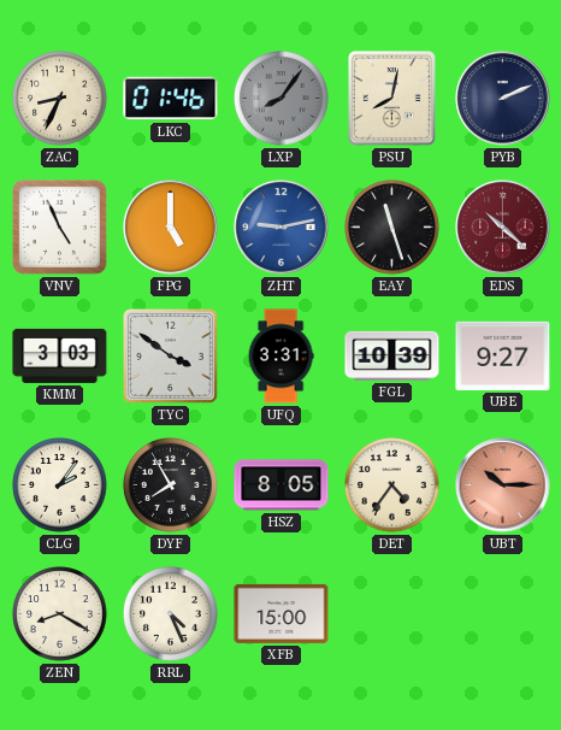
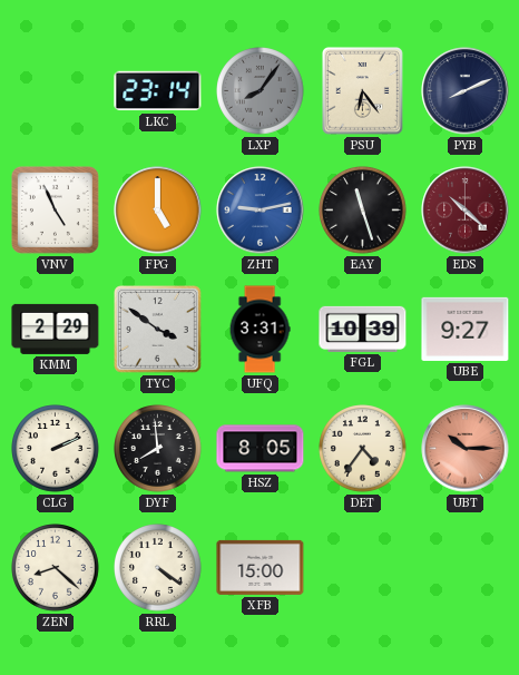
ZAC: 8:34 -> none
LKC: 01:46 -> 23:14
PSU: 8:02 -> 6:24
PYB: 2:11 -> 8:11
KMM: 3:03 -> 2:29
CLG: 2:06 -> 2:11
DYF: 7:55 -> 7:59
ZEN: 8:20 -> 8:22
RRL: 4:26 -> 4:21
